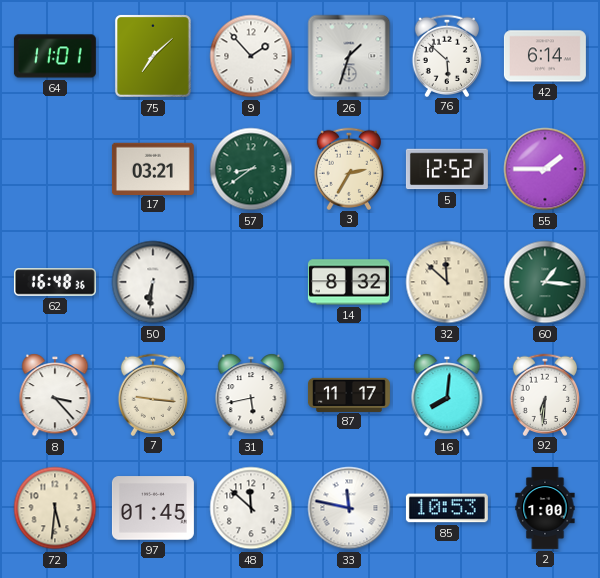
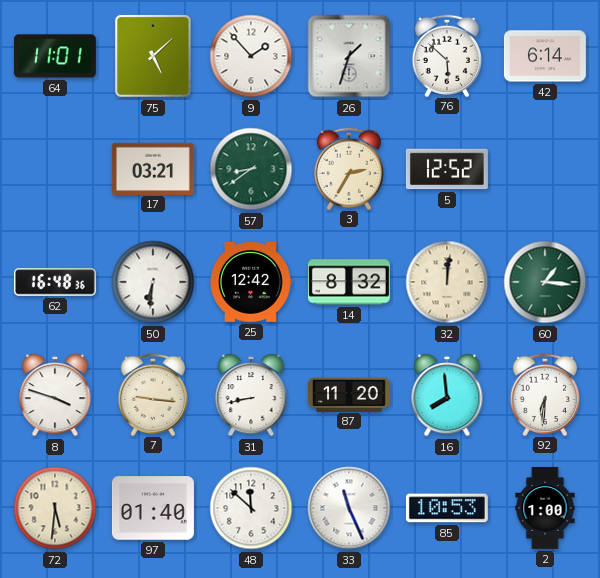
75: 7:08 -> 5:08
55: 1:45 -> none
25: none -> 12:42
32: 11:52 -> 12:01
8: 3:23 -> 3:48
31: 5:43 -> 8:43
87: 11:17 -> 11:20
16: 8:01 -> 7:59
97: 01:45 -> 01:40
33: 11:47 -> 11:26
